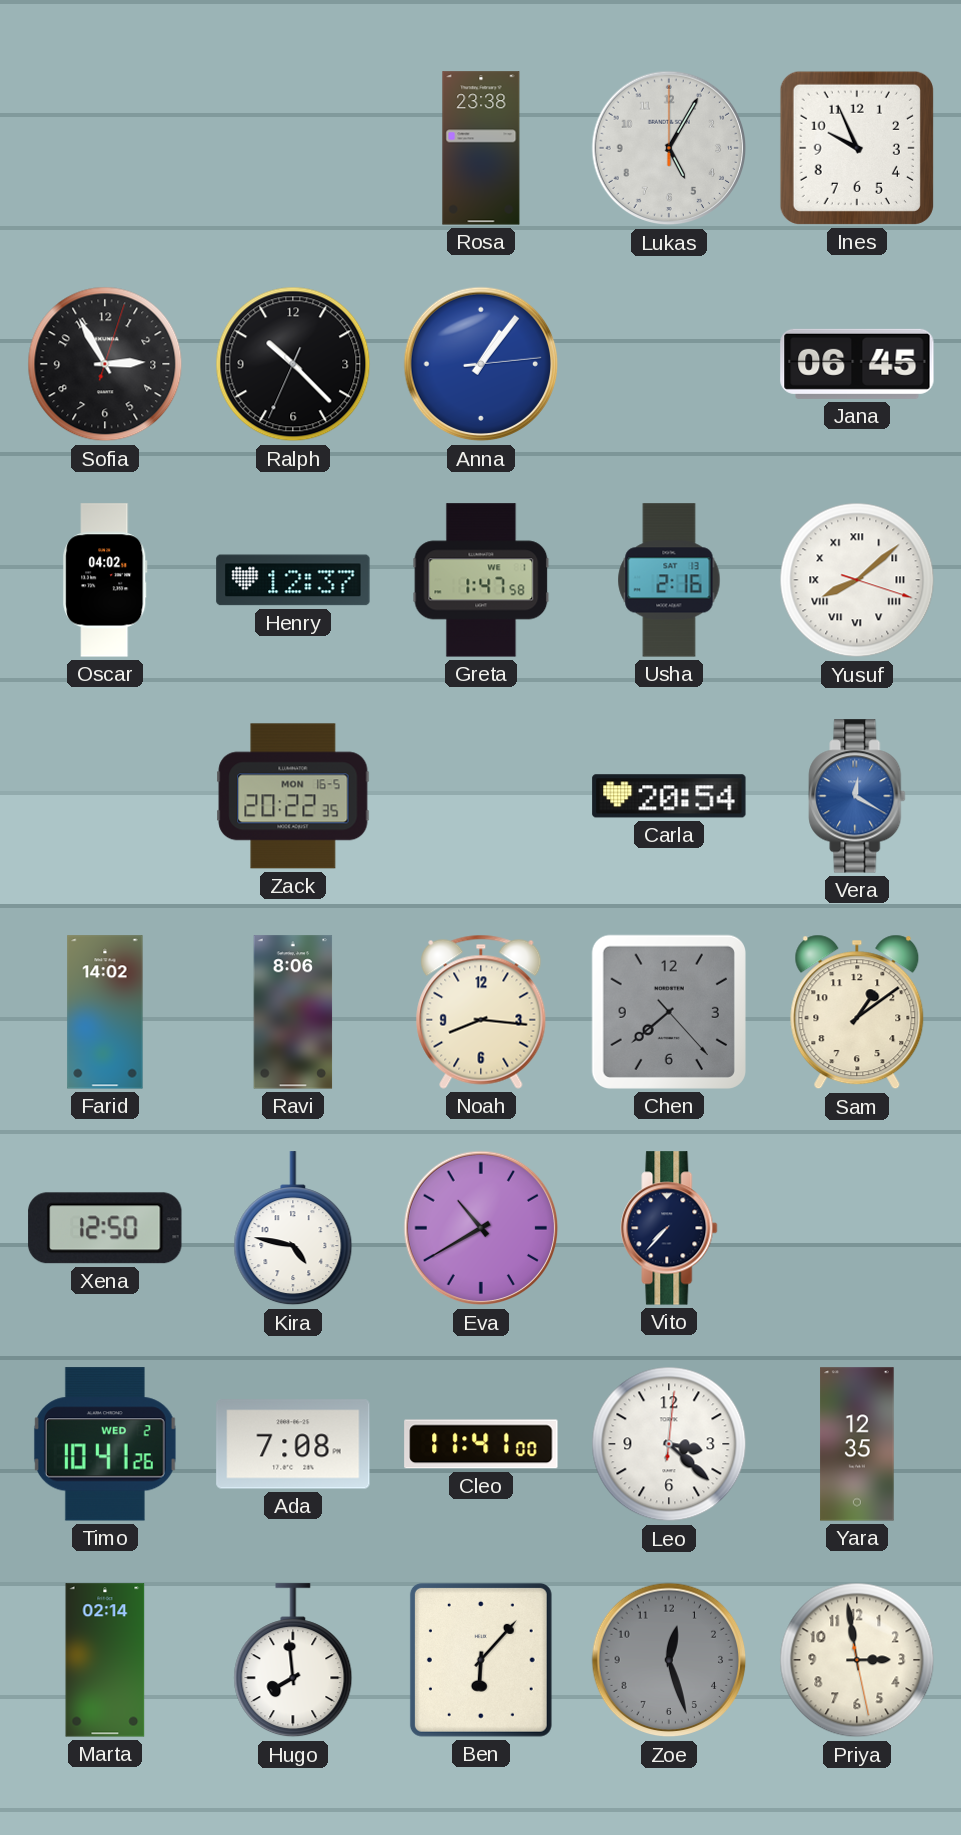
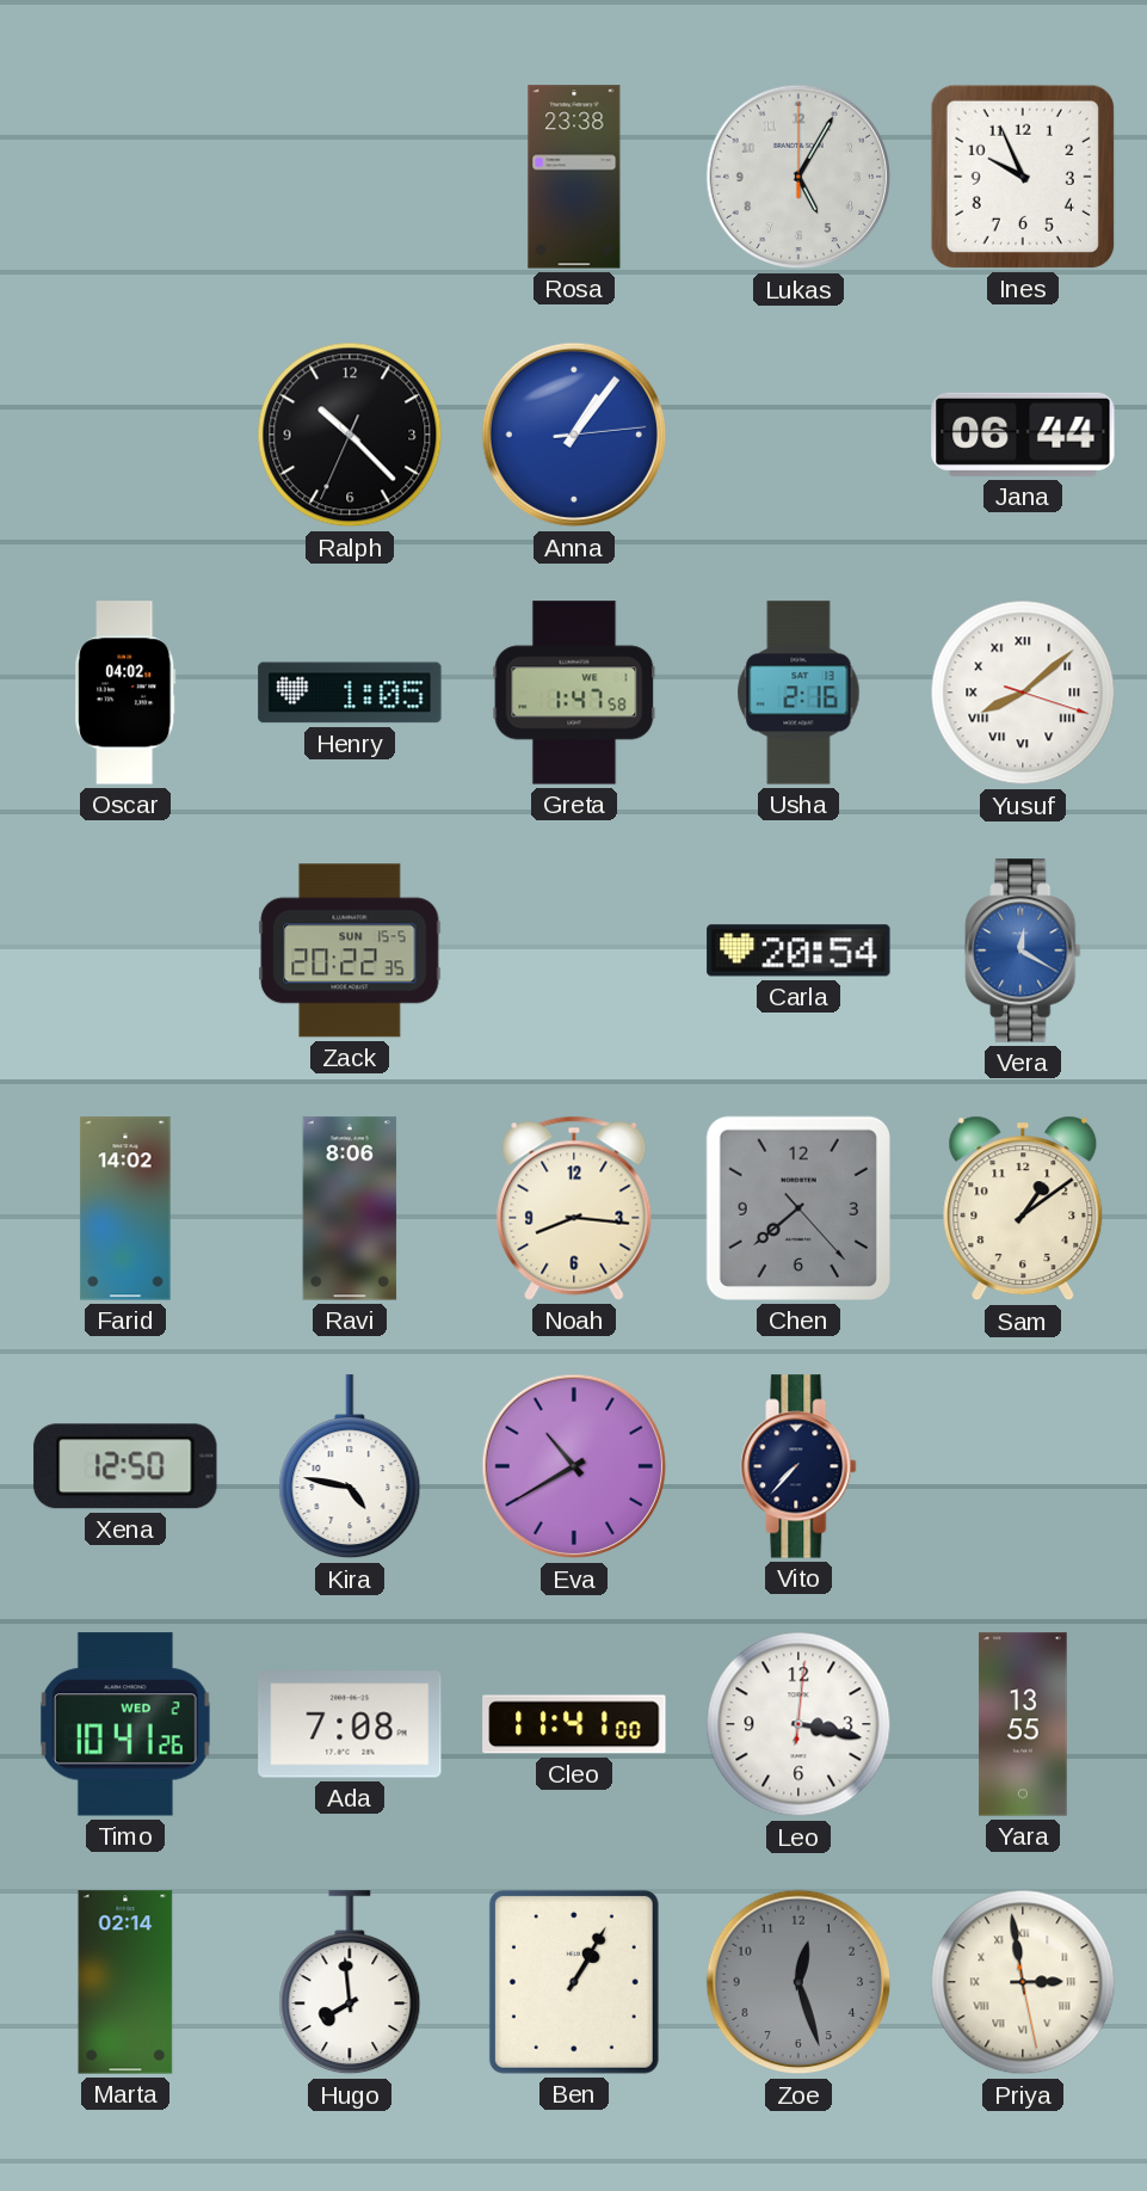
Sofia: 2:55 -> none
Jana: 06:45 -> 06:44
Henry: 12:37 -> 1:05
Zack date: MON 16-5 -> SUN 15-5
Leo: 3:22 -> 3:17
Yara: 12:35 -> 13:55
Ben: 6:07 -> 1:05
Priya numerals: Arabic -> Roman
